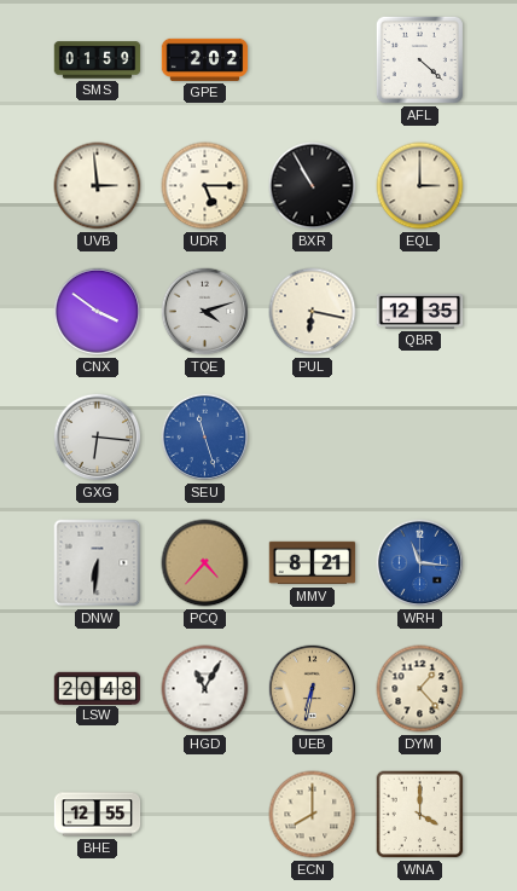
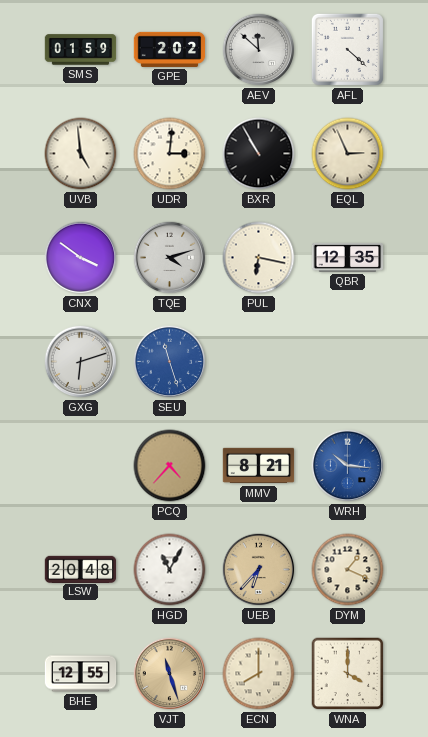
AEV: none -> 11:52
UVB: 2:59 -> 4:59
UDR: 5:15 -> 3:01
EQL: 3:00 -> 2:56
GXG: 6:16 -> 6:12
DNW: 6:31 -> none
WRH: 11:16 -> 10:16
UEB: 6:32 -> 6:37
DYM: 1:23 -> 1:19
VJT: none -> 11:27
